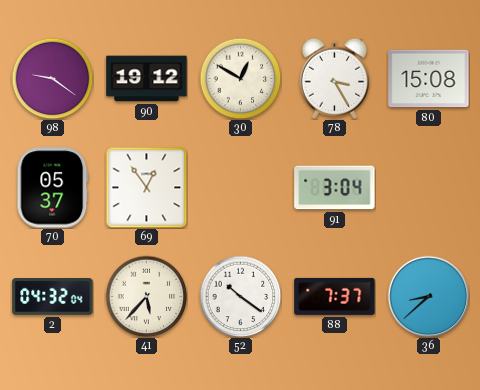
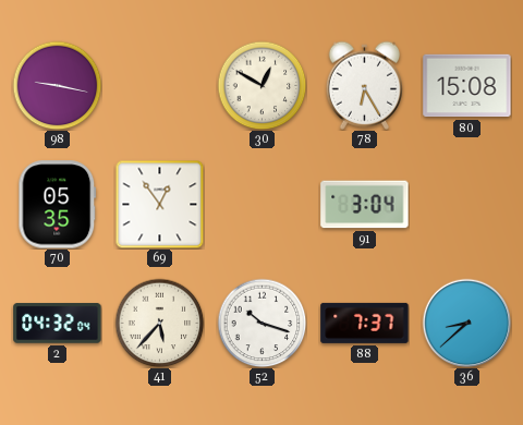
98: 9:21 -> 9:17
90: 19:12 -> none
78: 3:25 -> 6:25
70: 05:37 -> 05:35
52: 10:21 -> 10:18
